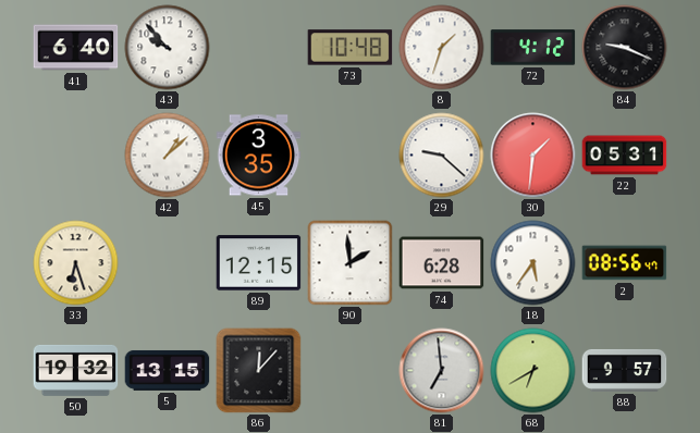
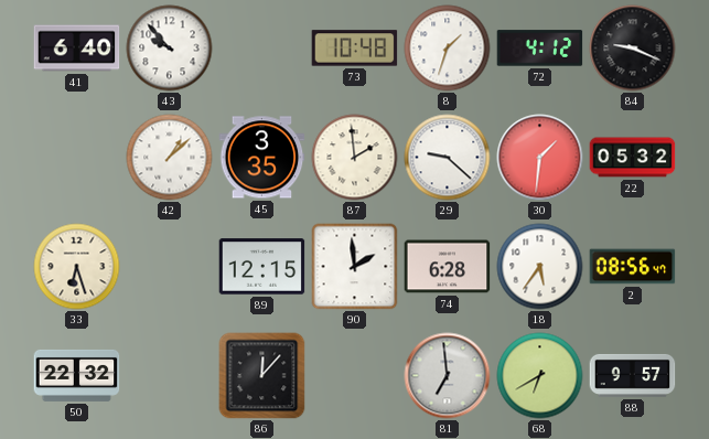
87: none -> 1:59
22: 05:31 -> 05:32
50: 19:32 -> 22:32
5: 13:15 -> none
